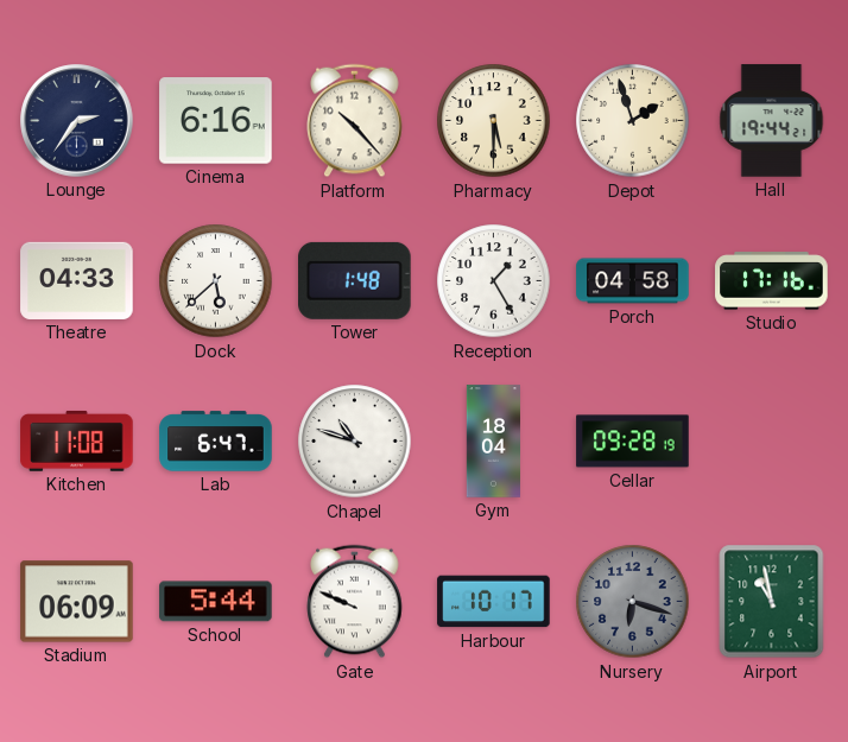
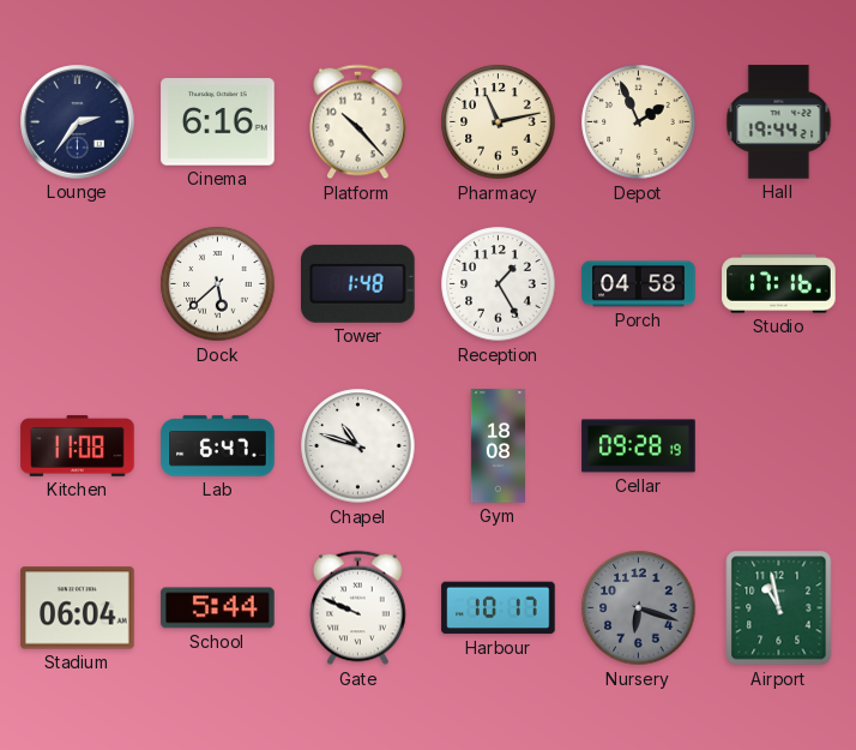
Pharmacy: 5:30 -> 11:13
Depot: 1:57 -> 1:56
Theatre: 04:33 -> none
Gym: 18:04 -> 18:08
Stadium: 06:09 -> 06:04
